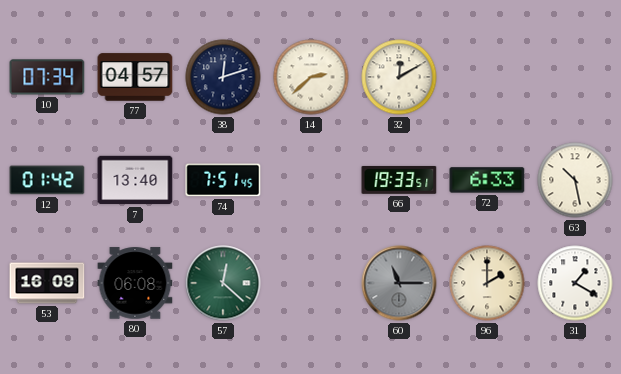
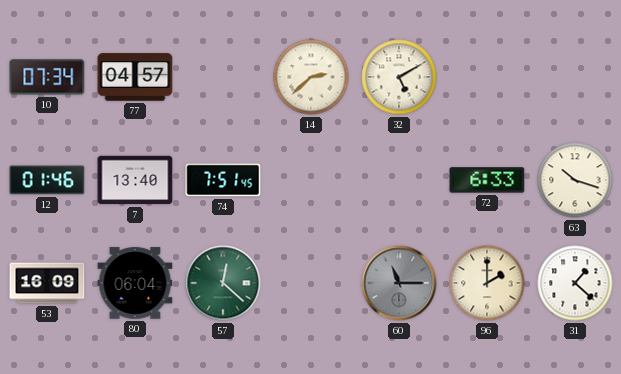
38: 12:12 -> none
32: 12:10 -> 5:10
12: 01:42 -> 01:46
66: 19:33 -> none
63: 10:28 -> 10:18
80: 06:08 -> 06:04
31: 1:20 -> 1:22
